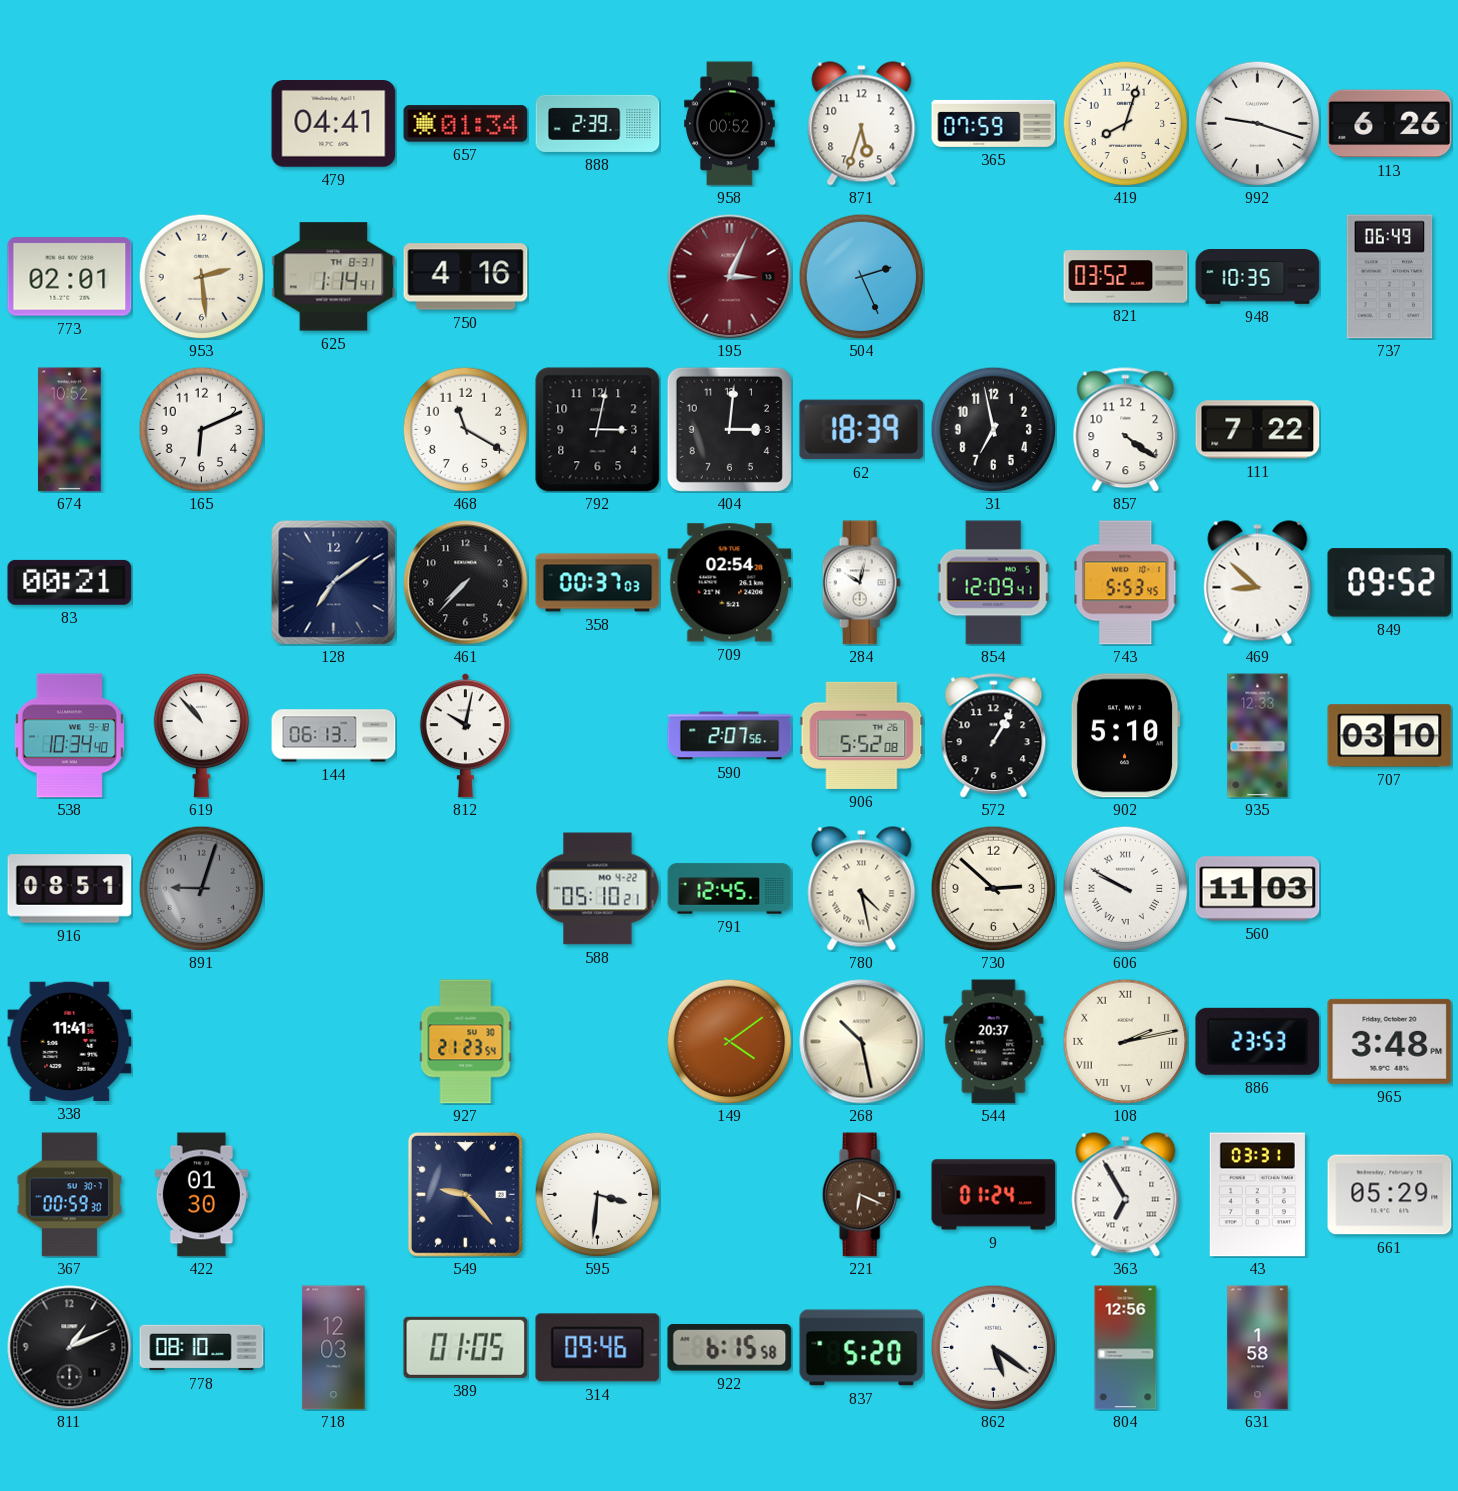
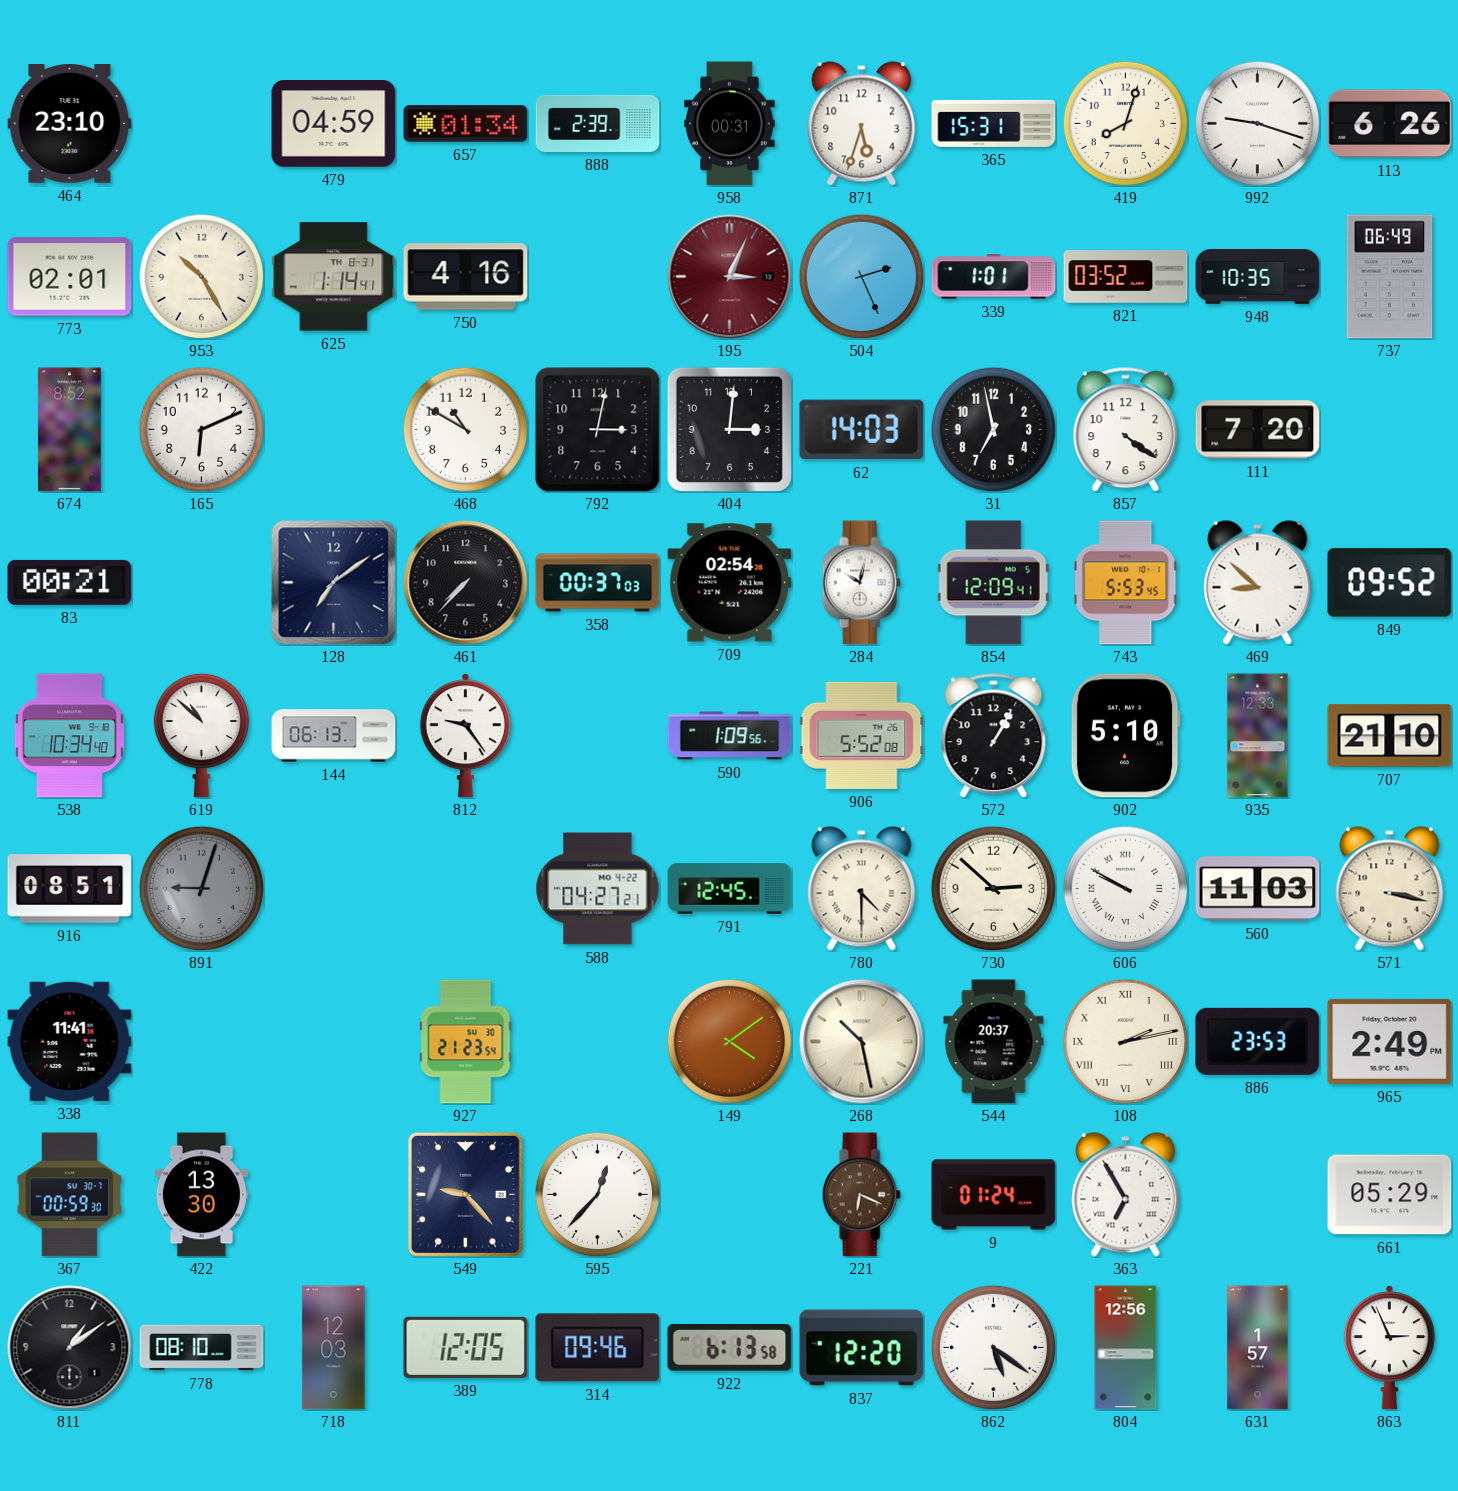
464: none -> 23:10
479: 04:41 -> 04:59
958: 00:52 -> 00:31
365: 07:59 -> 15:31
953: 2:29 -> 10:25
339: none -> 1:01
674: 10:52 -> 8:52
468: 11:20 -> 10:50
62: 18:39 -> 14:03
111: 7:22 -> 7:20
619: 10:53 -> 10:52
812: 10:02 -> 9:24
590: 2:07 -> 1:09
707: 03:10 -> 21:10
588: 05:10 -> 04:27
780: 4:28 -> 4:30
571: none -> 3:17
965: 3:48 -> 2:49
422: 01:30 -> 13:30
595: 3:31 -> 12:37
43: 03:31 -> none
811: 1:11 -> 1:09
389: 01:05 -> 12:05
922: 6:15 -> 6:13
837: 5:20 -> 12:20
631: 1:58 -> 1:57
863: none -> 2:56
